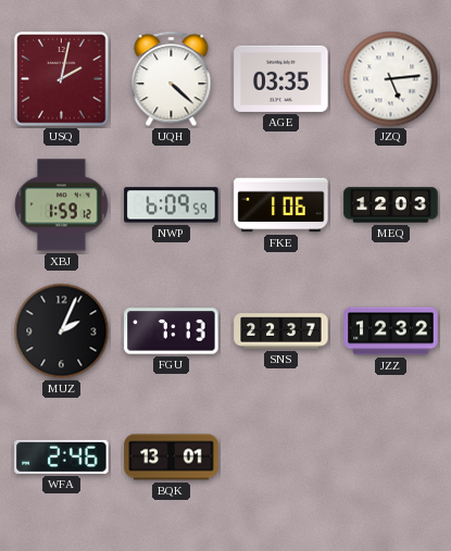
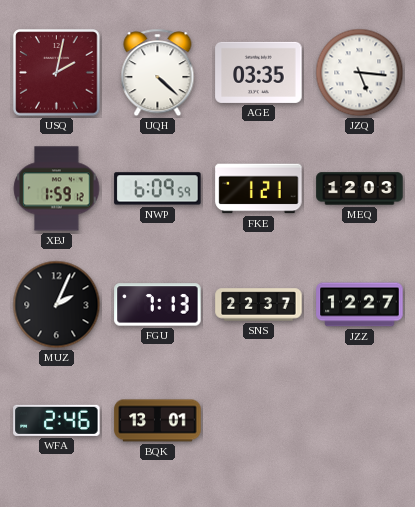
JZQ: 5:14 -> 5:16
FKE: 1:06 -> 1:21
JZZ: 12:32 -> 12:27
